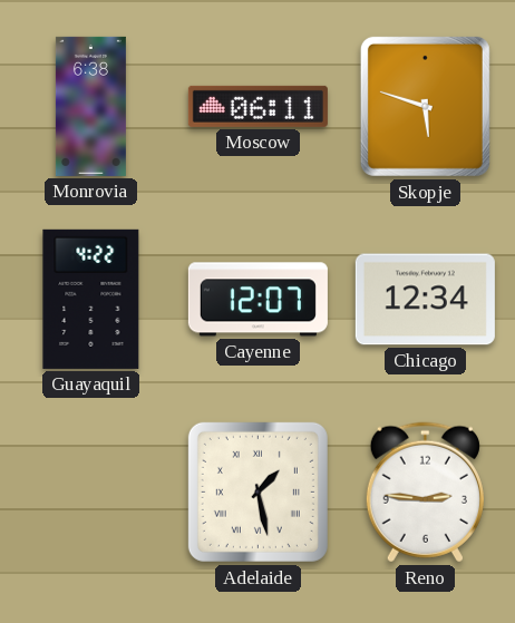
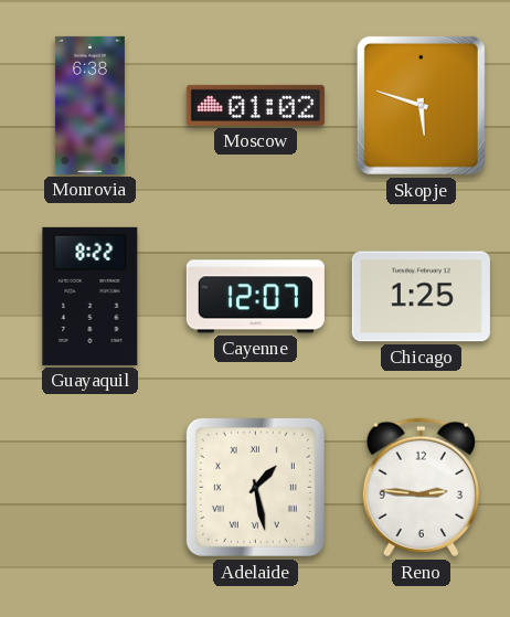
Moscow: 06:11 -> 01:02
Guayaquil: 4:22 -> 8:22
Chicago: 12:34 -> 1:25
